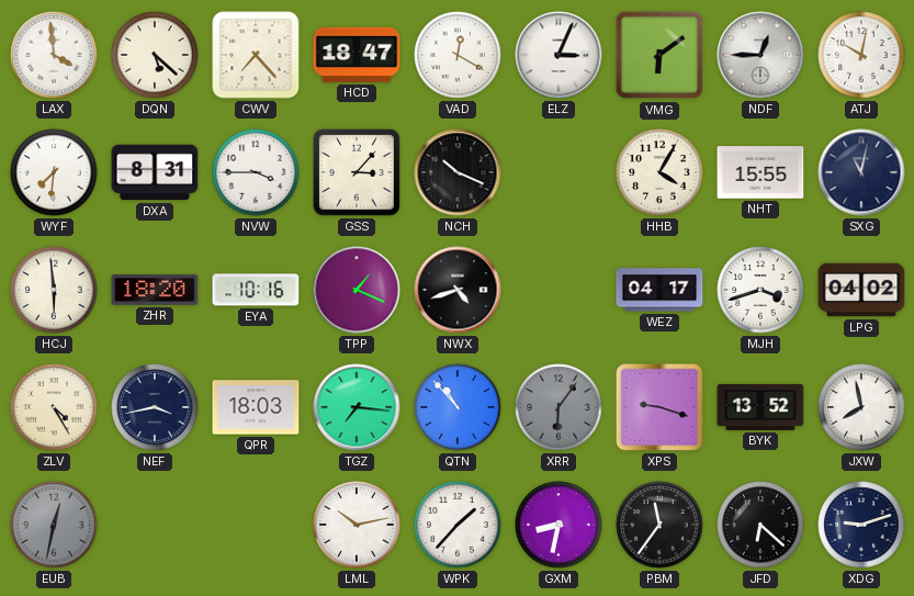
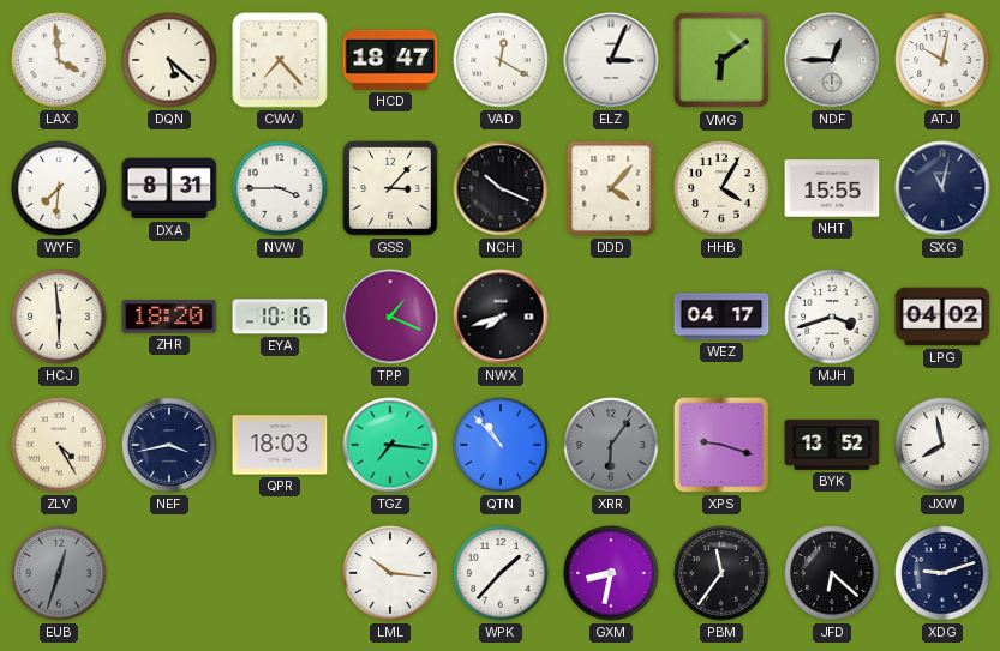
DDD: none -> 4:07
NWX: 4:42 -> 7:42
EUB: 12:32 -> 12:33
LML: 10:13 -> 10:16
